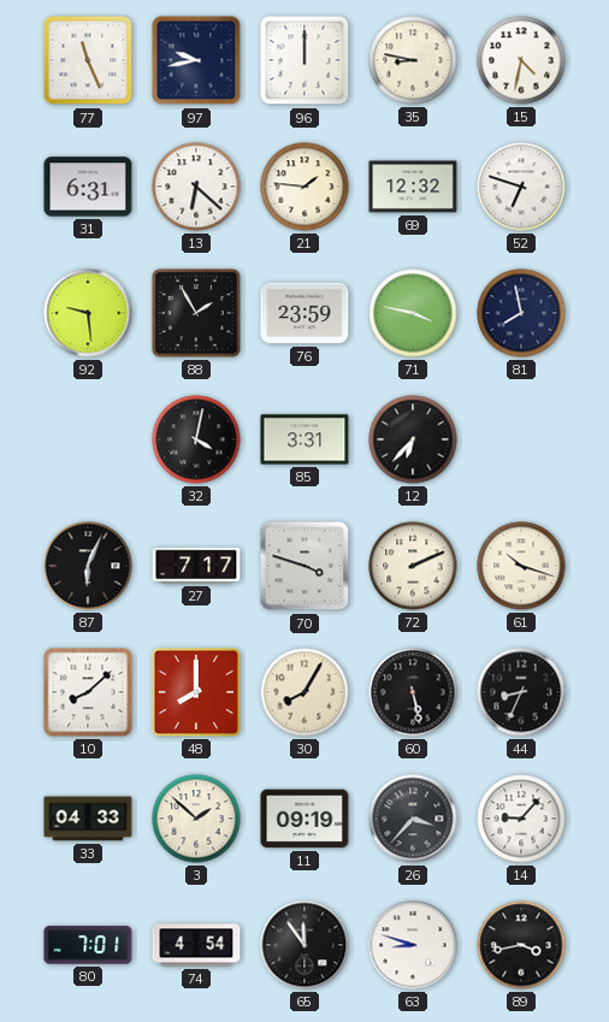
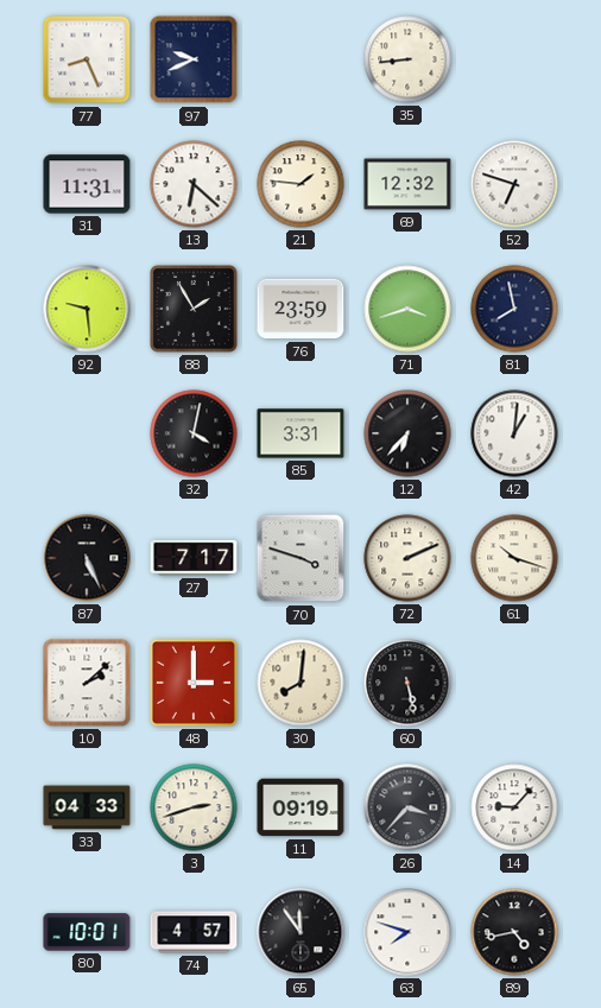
77: 11:26 -> 8:26
97: 9:43 -> 9:41
96: 12:00 -> none
35: 8:47 -> 8:44
15: 4:32 -> none
31: 6:31 -> 11:31
71: 3:47 -> 3:42
42: none -> 1:01
87: 6:04 -> 5:26
10: 8:08 -> 2:08
48: 8:00 -> 3:00
30: 8:05 -> 8:01
44: 8:34 -> none
3: 1:52 -> 2:42
80: 7:01 -> 10:01
74: 4:54 -> 4:57
63: 8:48 -> 7:48
89: 3:43 -> 4:43
